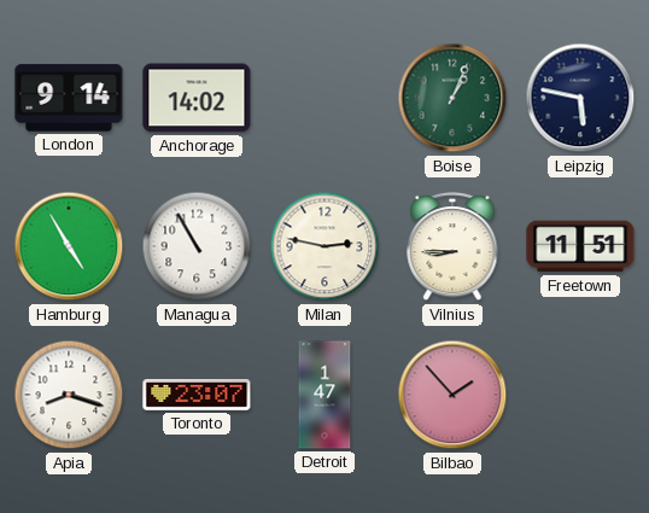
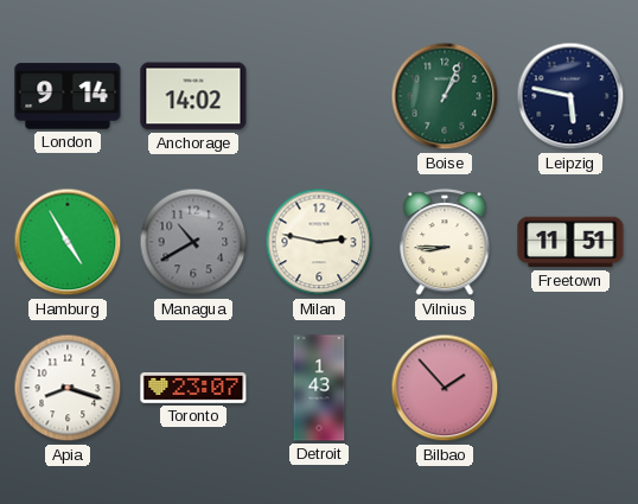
Managua: 10:55 -> 10:40
Managua dial: white -> grey
Detroit: 1:47 -> 1:43
